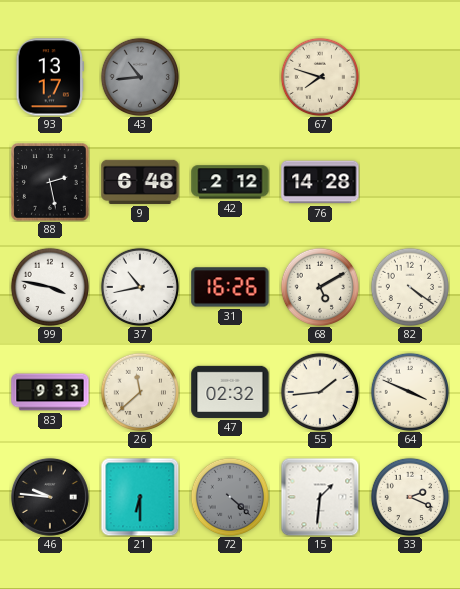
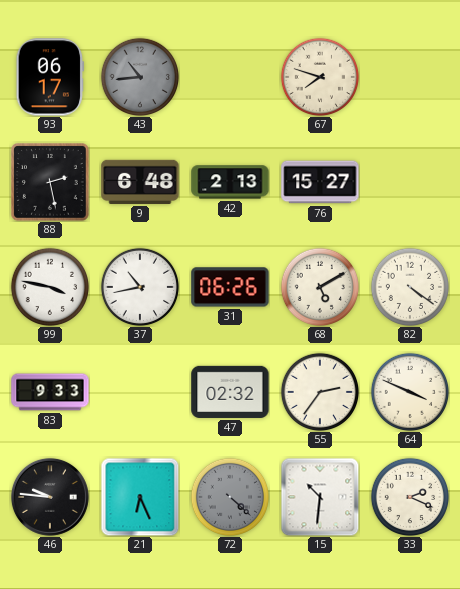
93: 13:17 -> 06:17
42: 2:12 -> 2:13
76: 14:28 -> 15:27
31: 16:26 -> 06:26
26: 11:38 -> none
55: 1:44 -> 2:36
21: 6:30 -> 6:26
15: 1:31 -> 10:31
